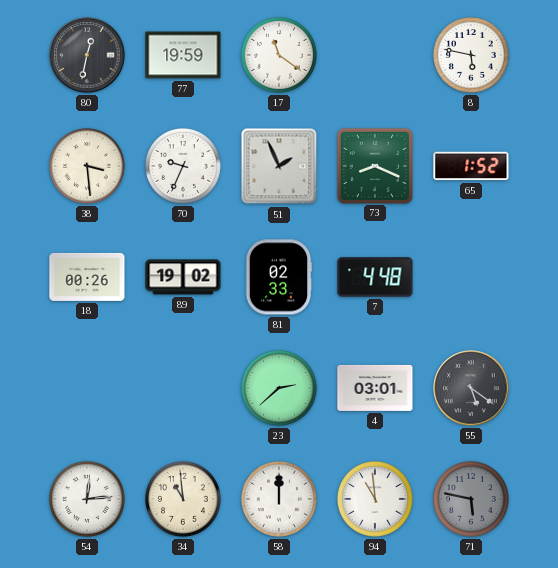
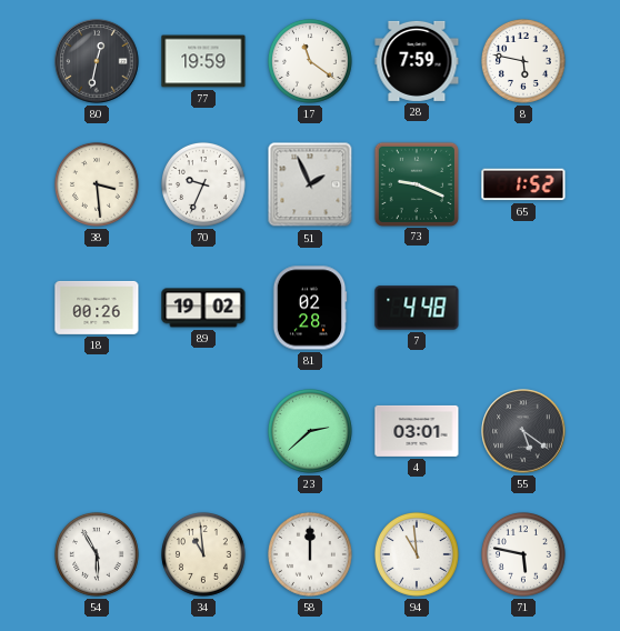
28: none -> 7:59
73: 8:19 -> 9:19
81: 02:33 -> 02:28
54: 12:14 -> 5:55
71 dial: grey -> white
